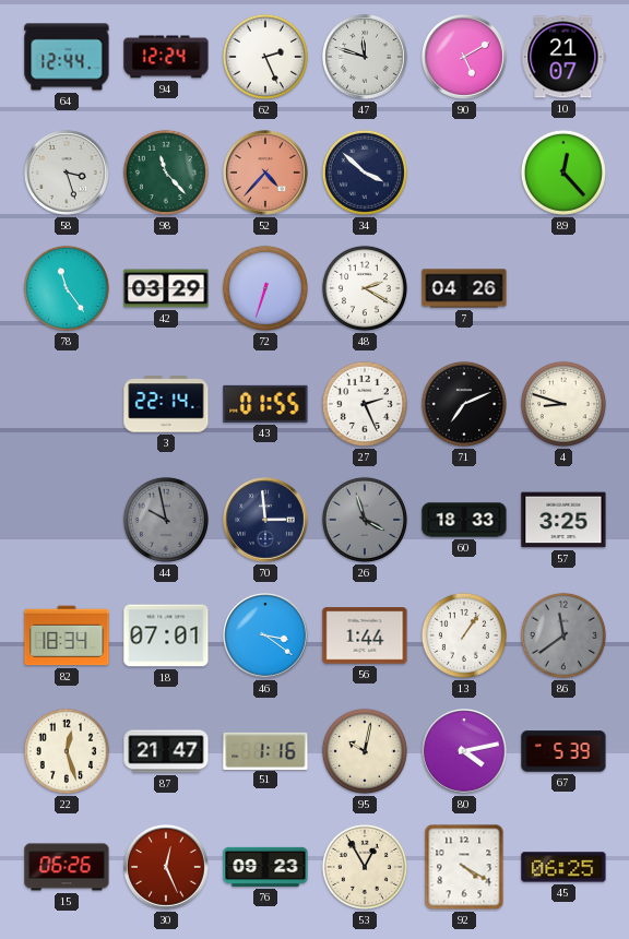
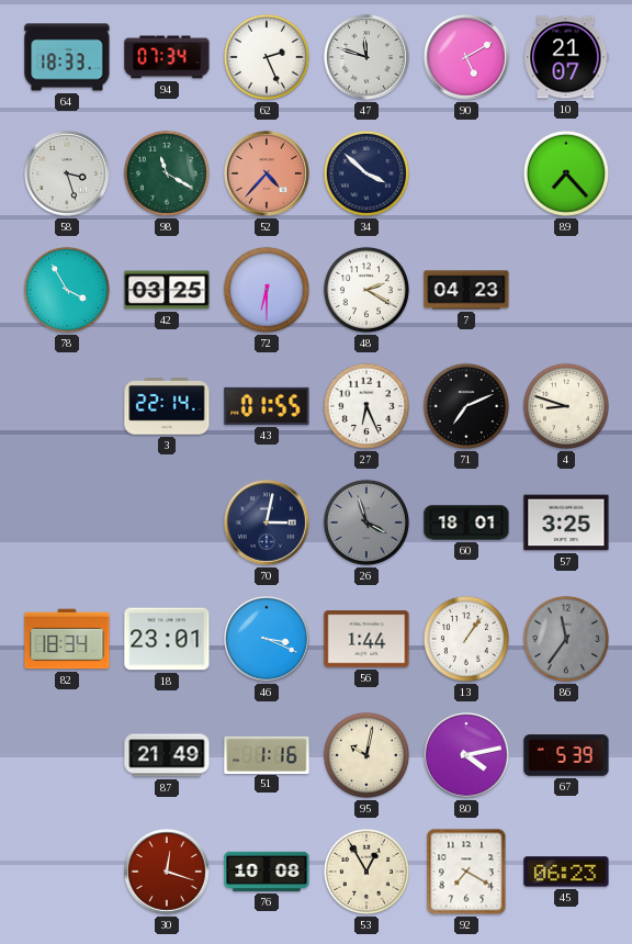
64: 12:44 -> 18:33
94: 12:24 -> 07:34
98: 11:23 -> 11:20
89: 12:23 -> 7:23
78: 11:24 -> 3:55
42: 03:29 -> 03:25
72: 6:33 -> 6:30
7: 04:26 -> 04:23
27: 2:26 -> 6:26
44: 9:58 -> none
70: 2:59 -> 3:02
60: 18:33 -> 18:01
18: 07:01 -> 23:01
46: 3:21 -> 3:19
86: 11:39 -> 11:36
22: 12:27 -> none
87: 21:47 -> 21:49
15: 06:26 -> none
30: 12:26 -> 12:18
76: 09:23 -> 10:08
92: 4:20 -> 7:20
45: 06:25 -> 06:23
